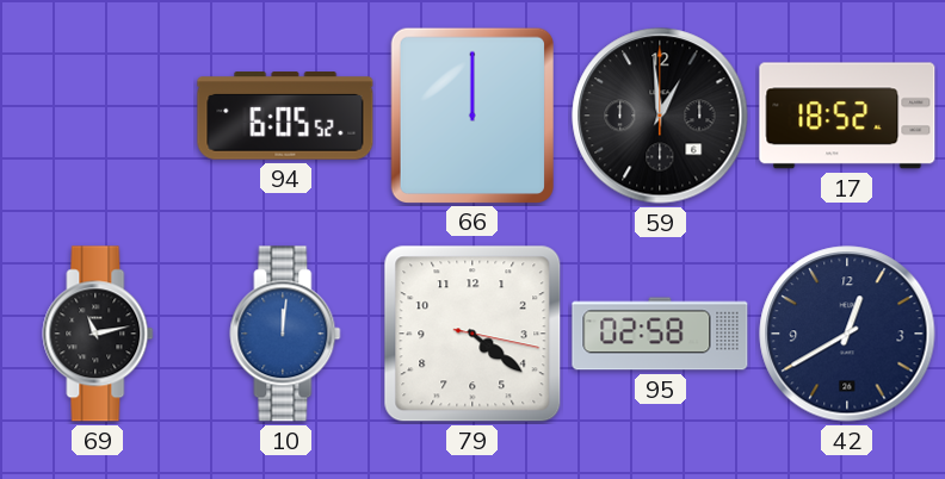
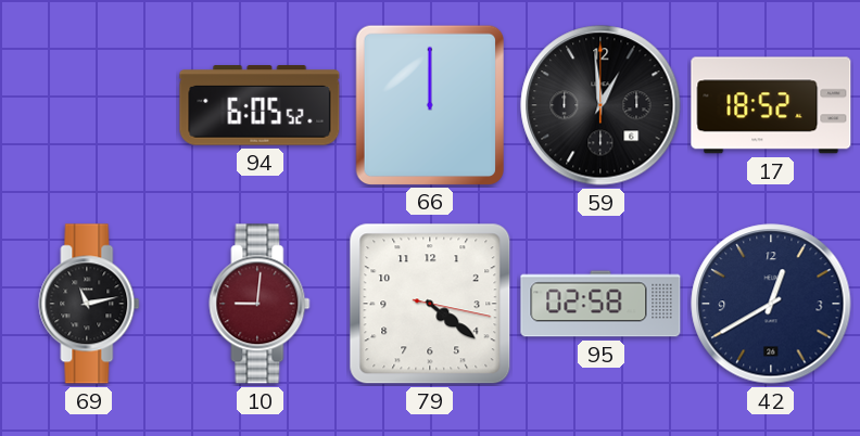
10: 12:01 -> 9:01
10 dial: blue -> burgundy
